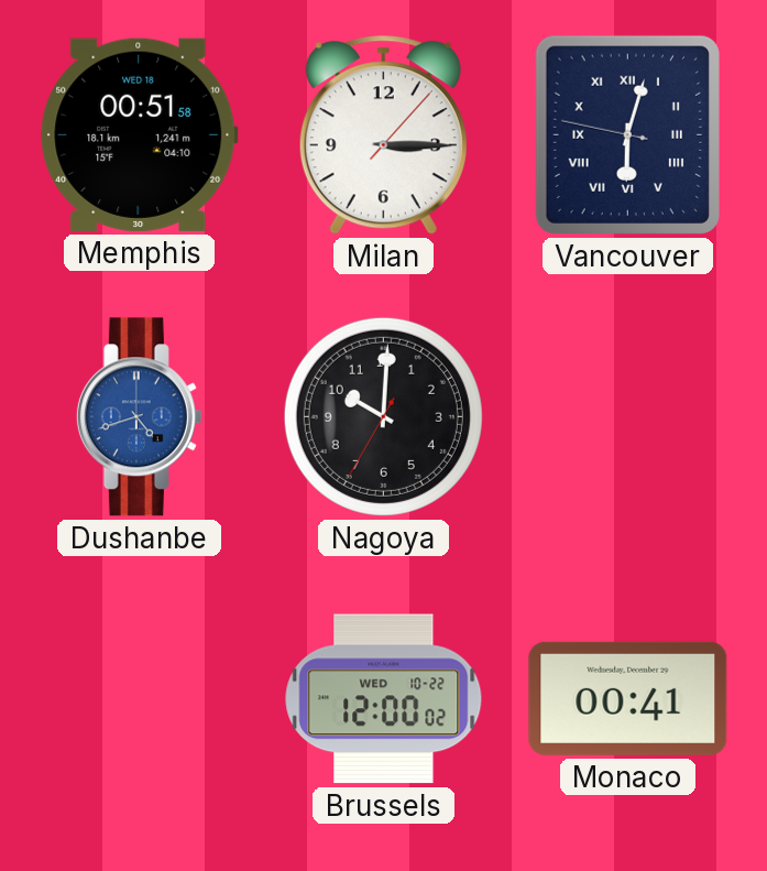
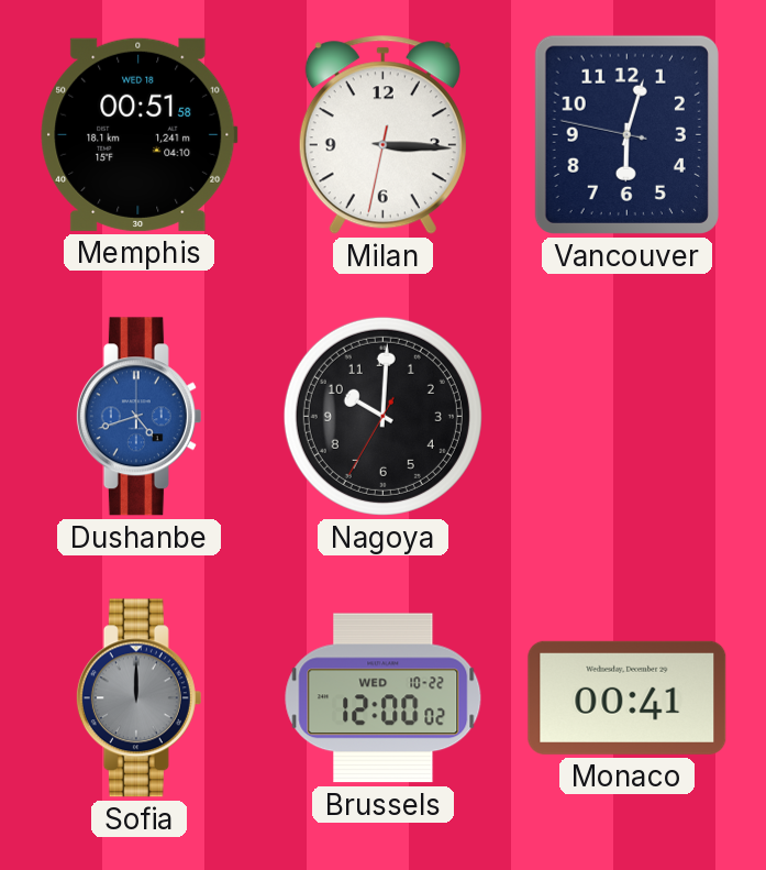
Milan: 3:15:07 -> 3:15:32
Vancouver numerals: Roman -> Arabic
Sofia: none -> 12:00
